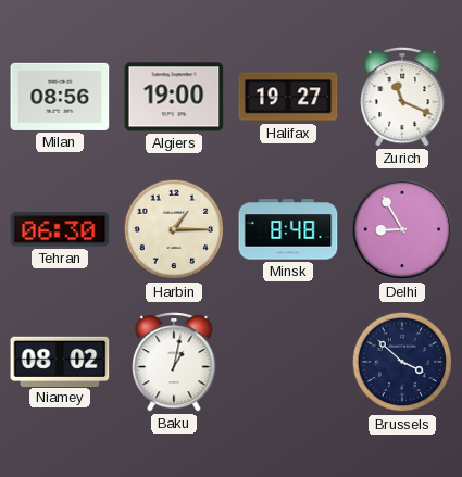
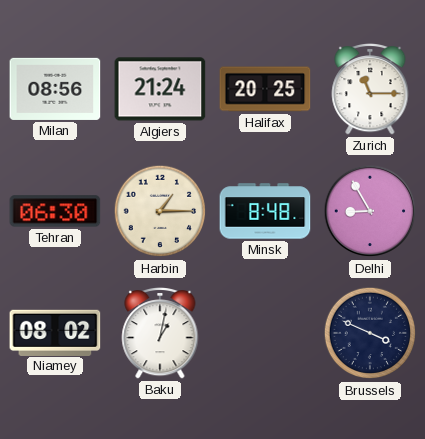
Algiers: 19:00 -> 21:24
Halifax: 19:27 -> 20:25
Zurich: 11:19 -> 11:15
Brussels: 3:52 -> 3:49
